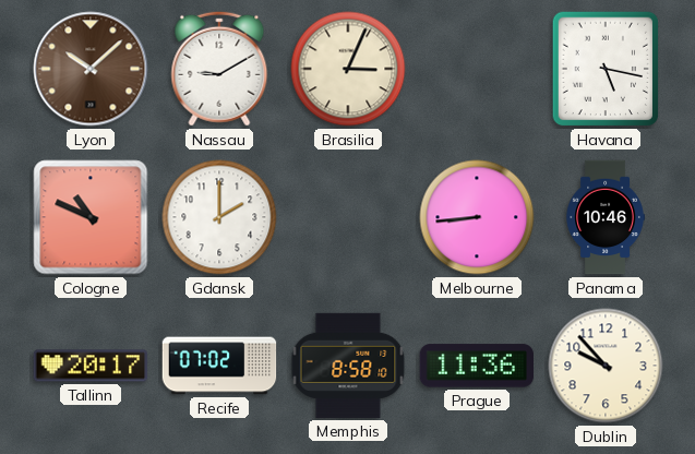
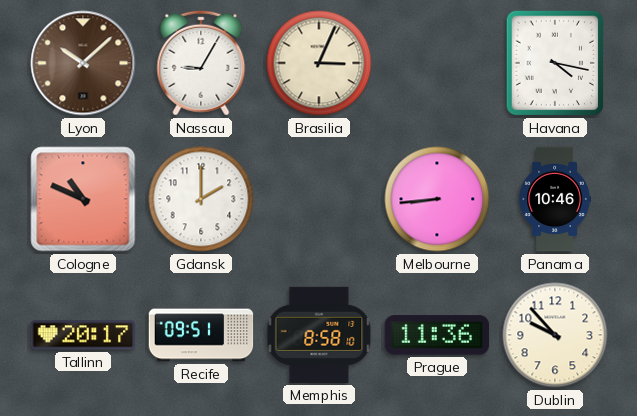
Nassau: 9:10 -> 9:05
Havana: 5:17 -> 4:17
Recife: 07:02 -> 09:51
